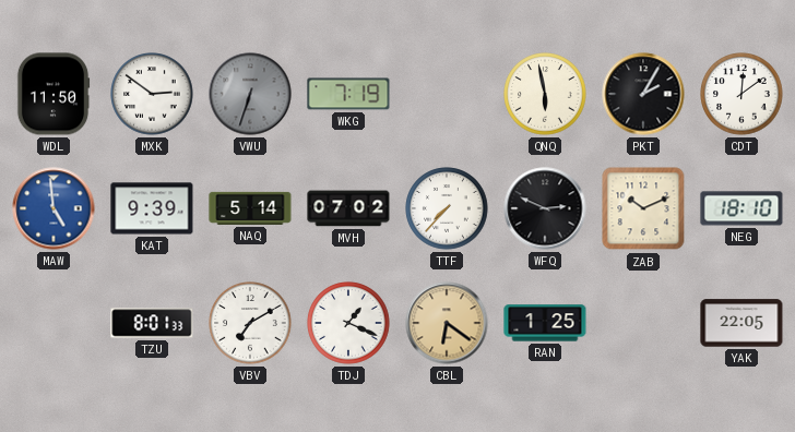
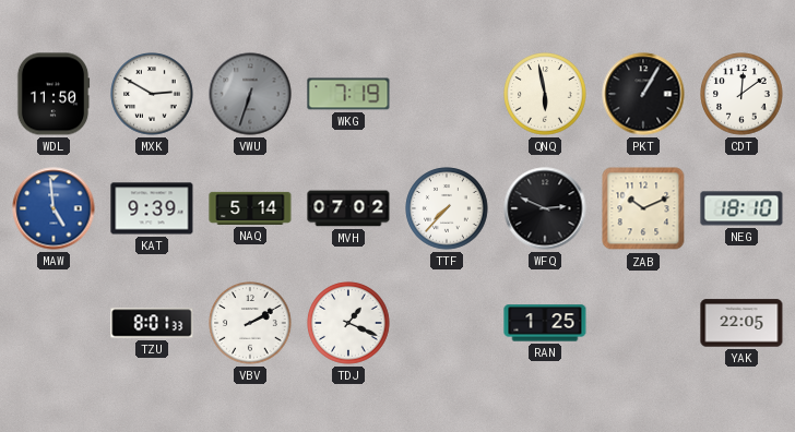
MXK: 2:51 -> 2:50
PKT: 2:05 -> 1:05
VBV: 7:10 -> 2:10
CBL: 6:21 -> none
